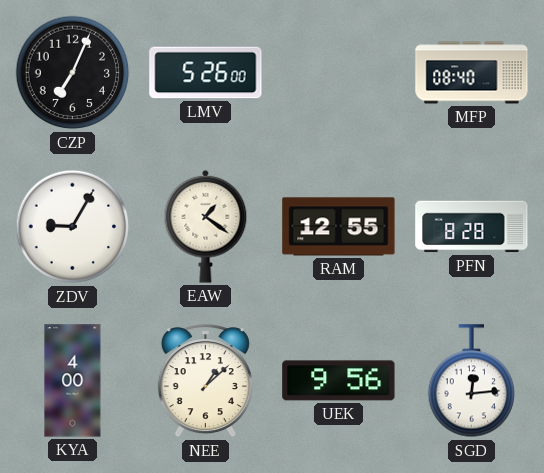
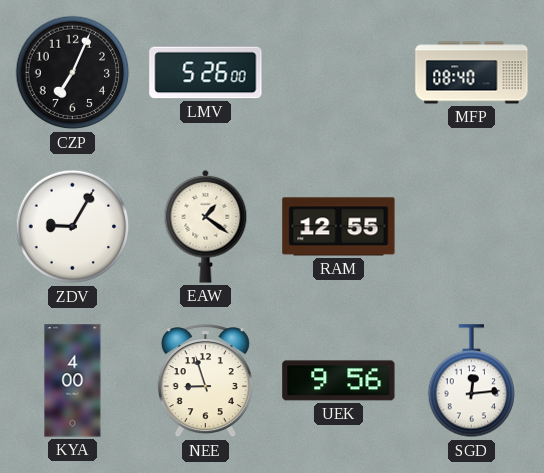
PFN: 8:28 -> none
NEE: 1:08 -> 8:57
